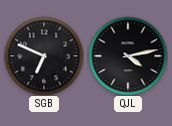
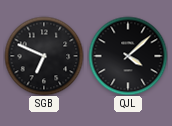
QJL: 4:13 -> 4:08
